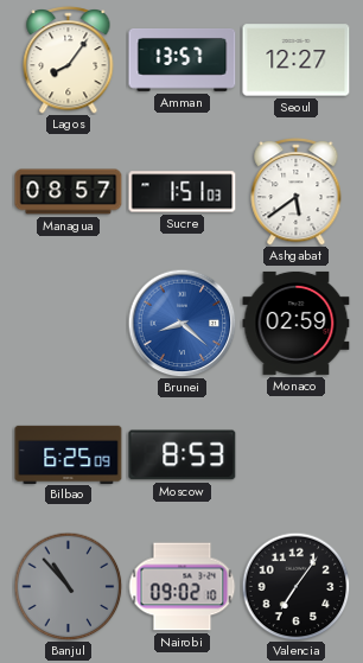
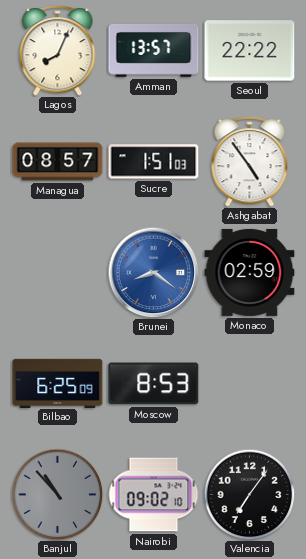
Lagos: 8:06 -> 8:04
Seoul: 12:27 -> 22:22
Ashgabat: 5:39 -> 4:54
Brunei: 8:22 -> 8:21
